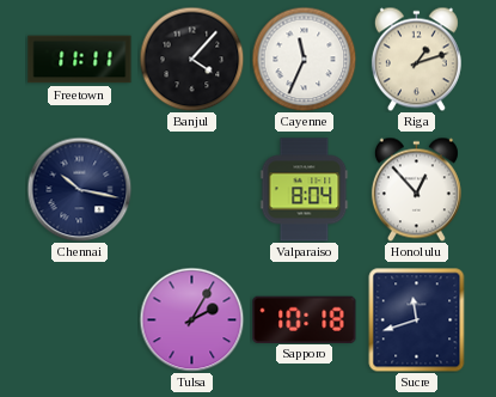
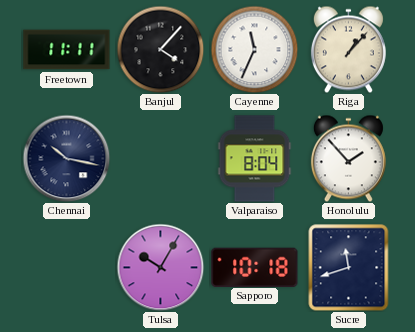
Riga: 1:12 -> 1:07
Honolulu: 12:53 -> 1:53
Tulsa: 2:05 -> 10:05
